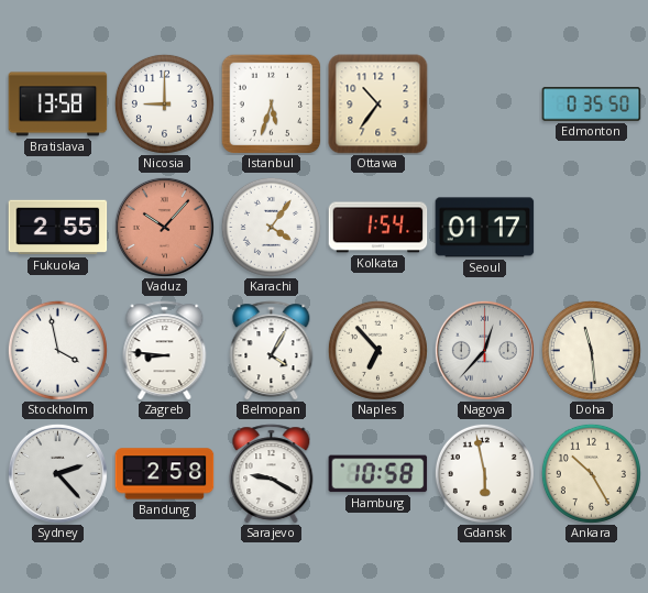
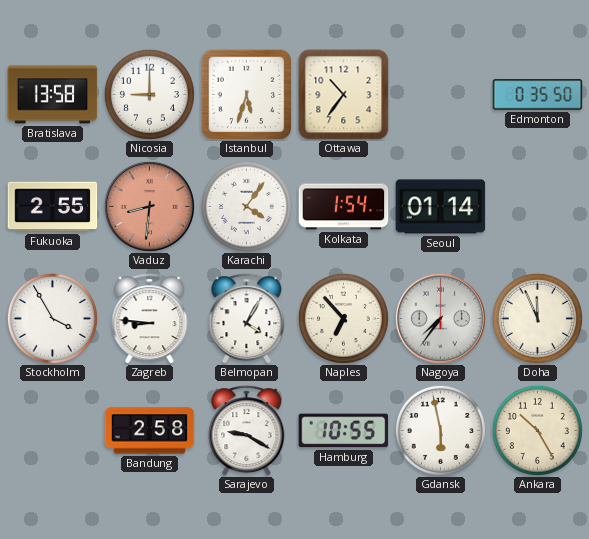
Vaduz: 10:07 -> 8:31
Seoul: 01:17 -> 01:14
Stockholm: 3:58 -> 3:55
Nagoya: 12:37 -> 7:36
Doha: 11:29 -> 11:56
Sydney: 2:23 -> none
Hamburg: 10:58 -> 10:55
